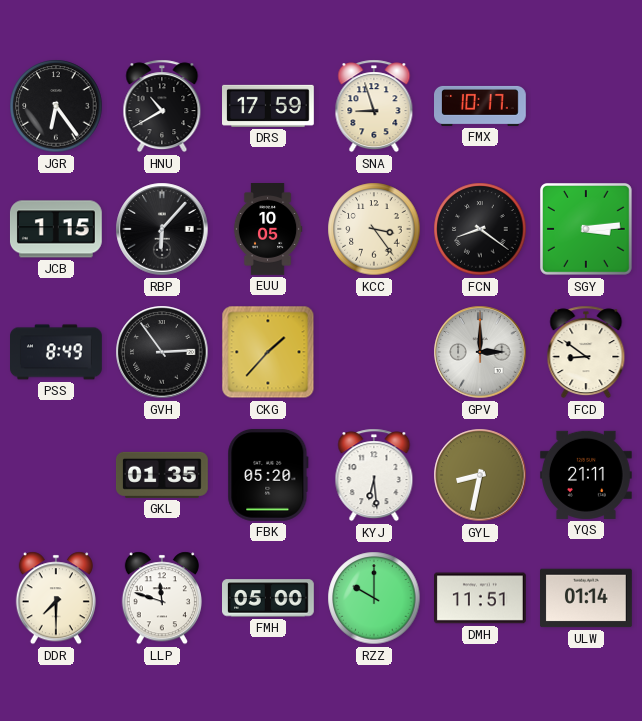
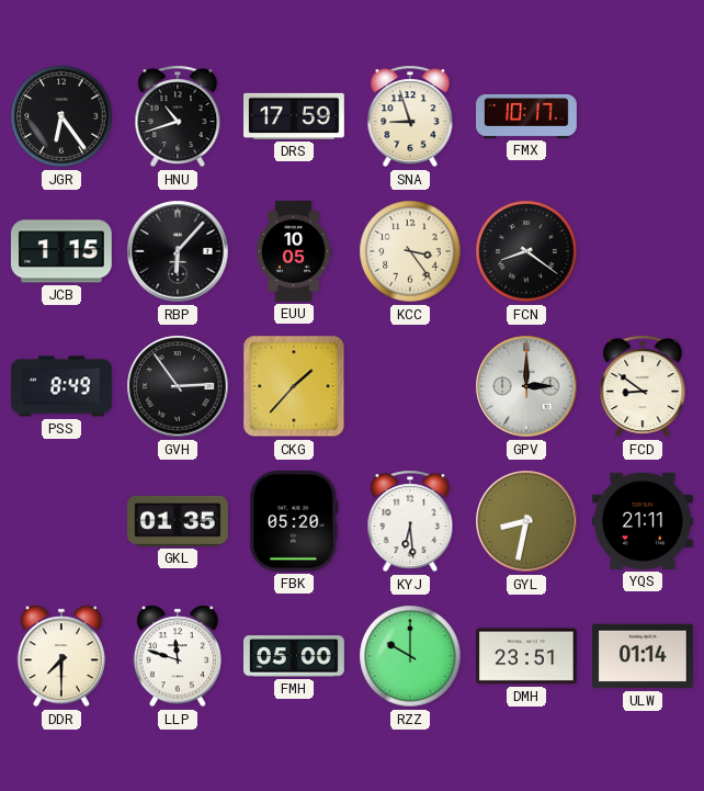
HNU: 10:40 -> 10:42
SGY: 3:14 -> none
DMH: 11:51 -> 23:51
